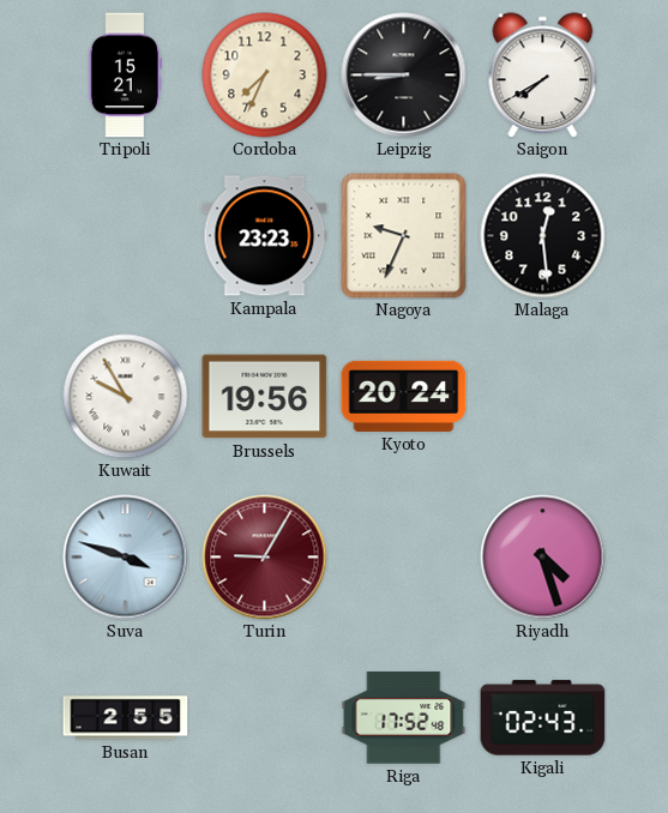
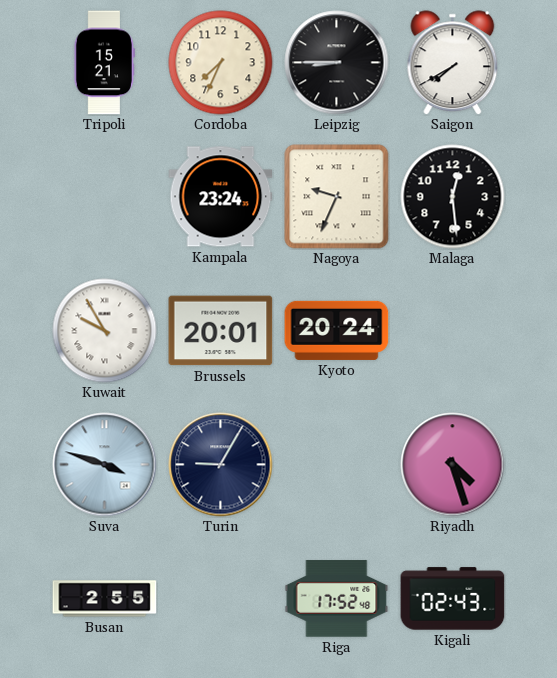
Kampala: 23:23 -> 23:24
Brussels: 19:56 -> 20:01
Turin dial: burgundy -> navy
